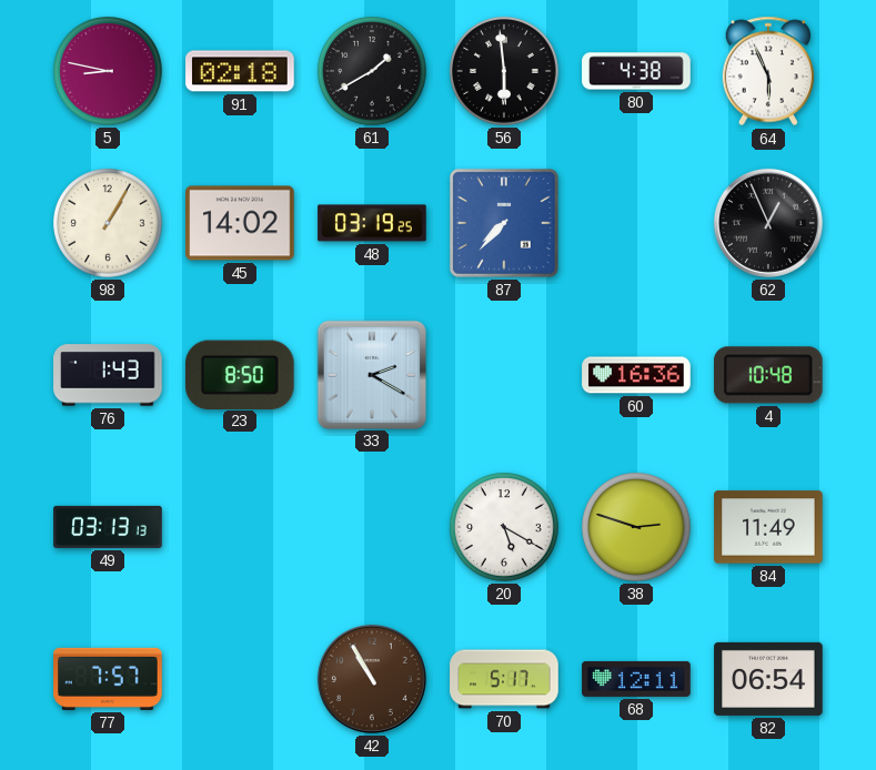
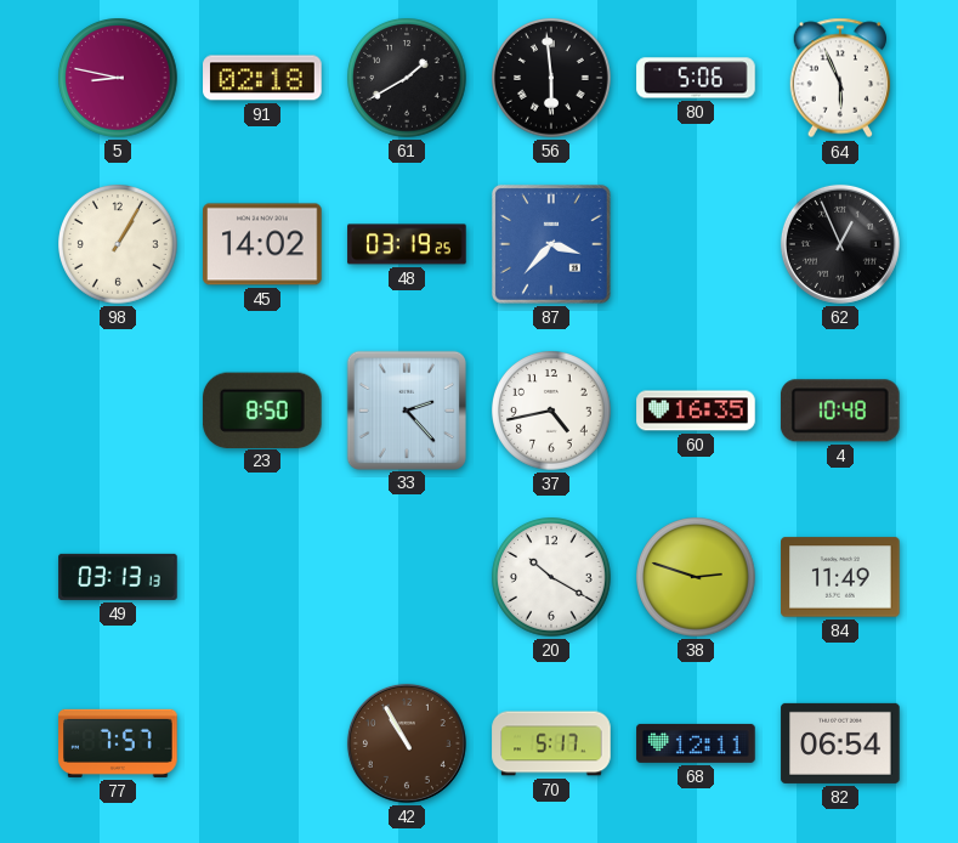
80: 4:38 -> 5:06
87: 7:37 -> 3:37
76: 1:43 -> none
33: 2:20 -> 2:23
37: none -> 4:43
60: 16:36 -> 16:35
20: 5:20 -> 10:20
